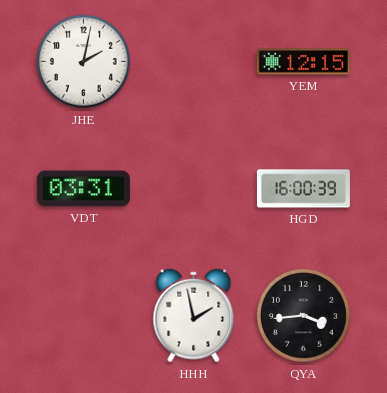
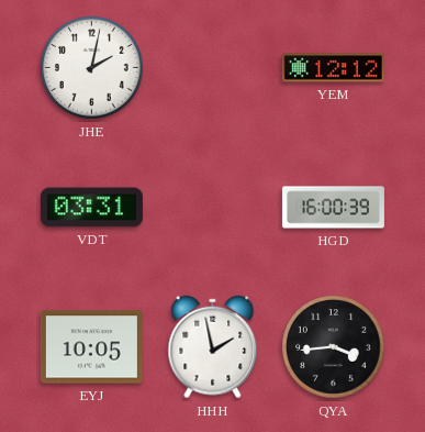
YEM: 12:15 -> 12:12
EYJ: none -> 10:05
